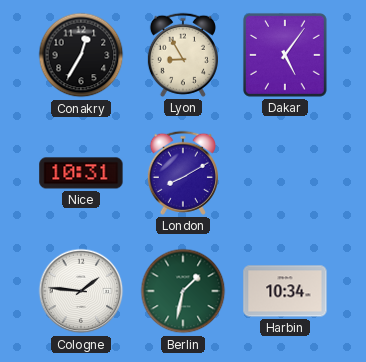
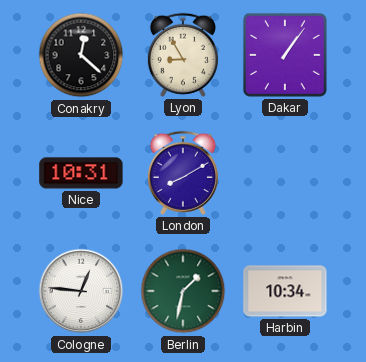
Conakry: 12:35 -> 12:22
Dakar: 5:06 -> 1:06
Cologne: 1:46 -> 12:46
